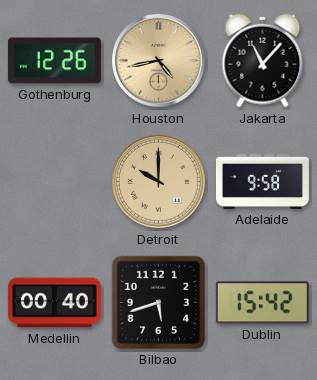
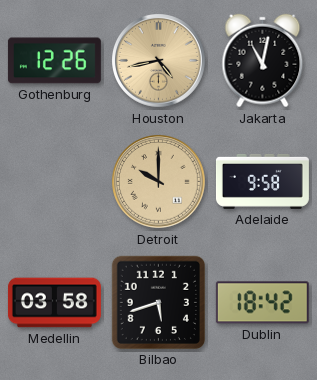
Jakarta: 11:07 -> 11:02
Medellin: 00:40 -> 03:58
Dublin: 15:42 -> 18:42
